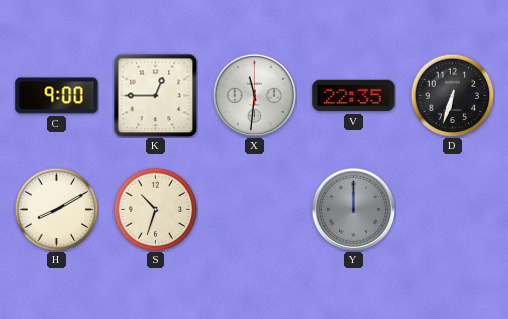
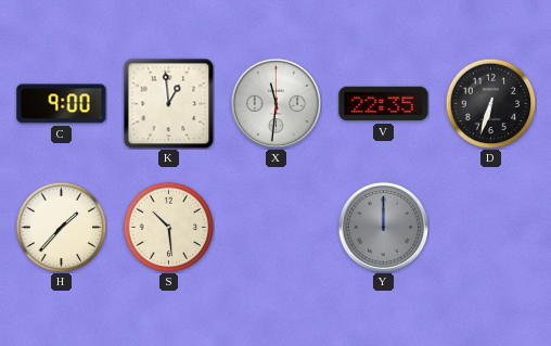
K: 12:45 -> 12:59
H: 8:10 -> 1:37
S: 10:33 -> 10:29
